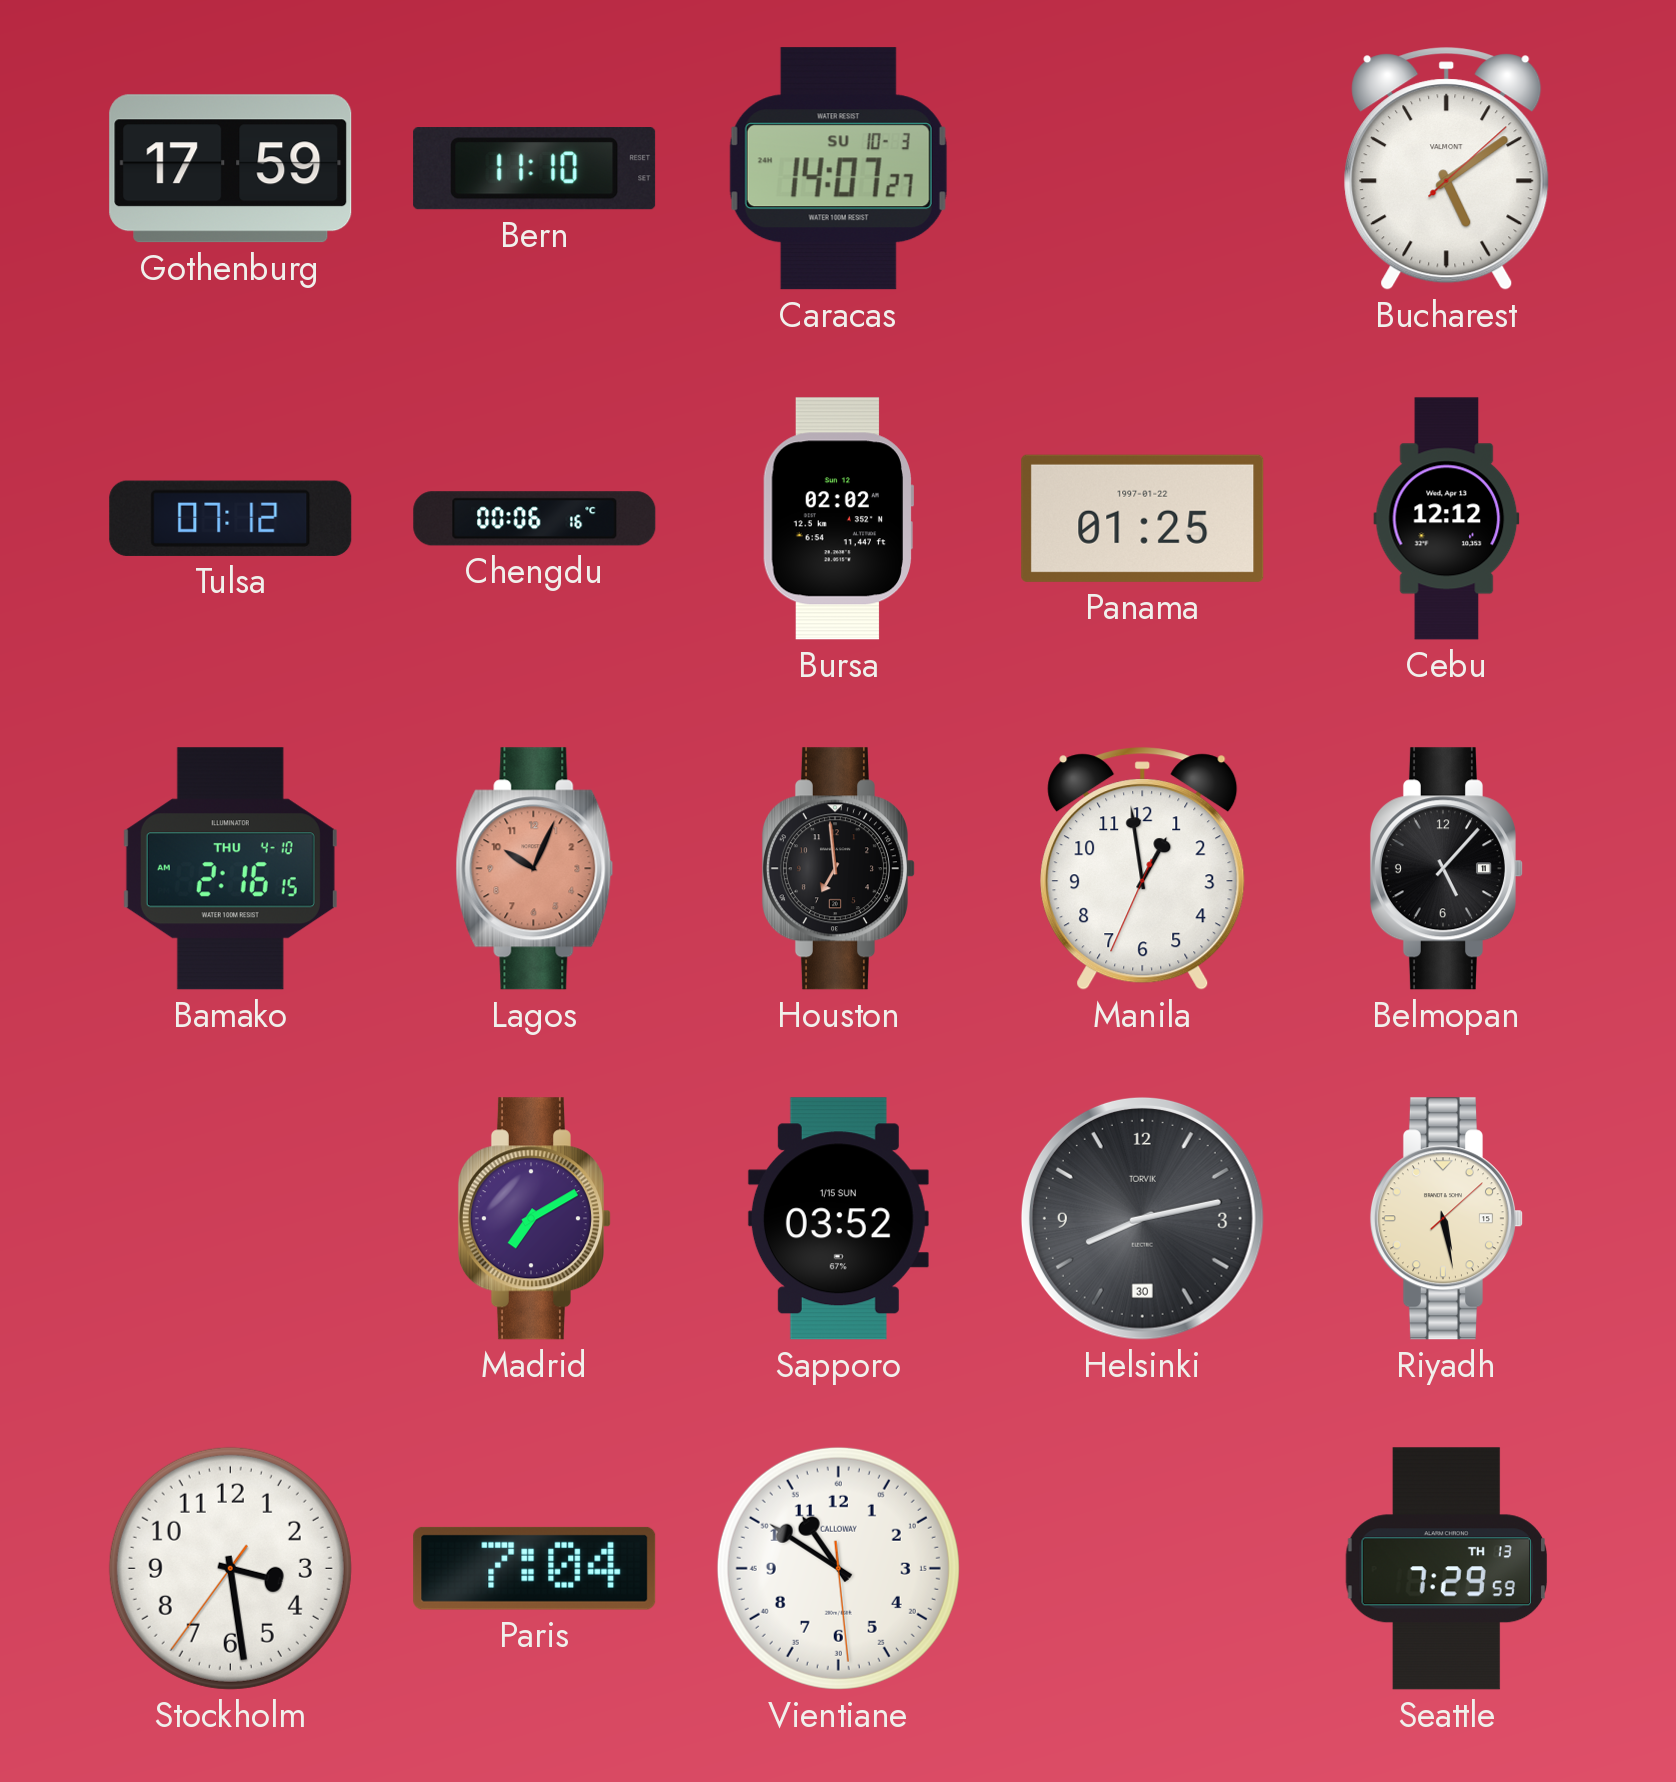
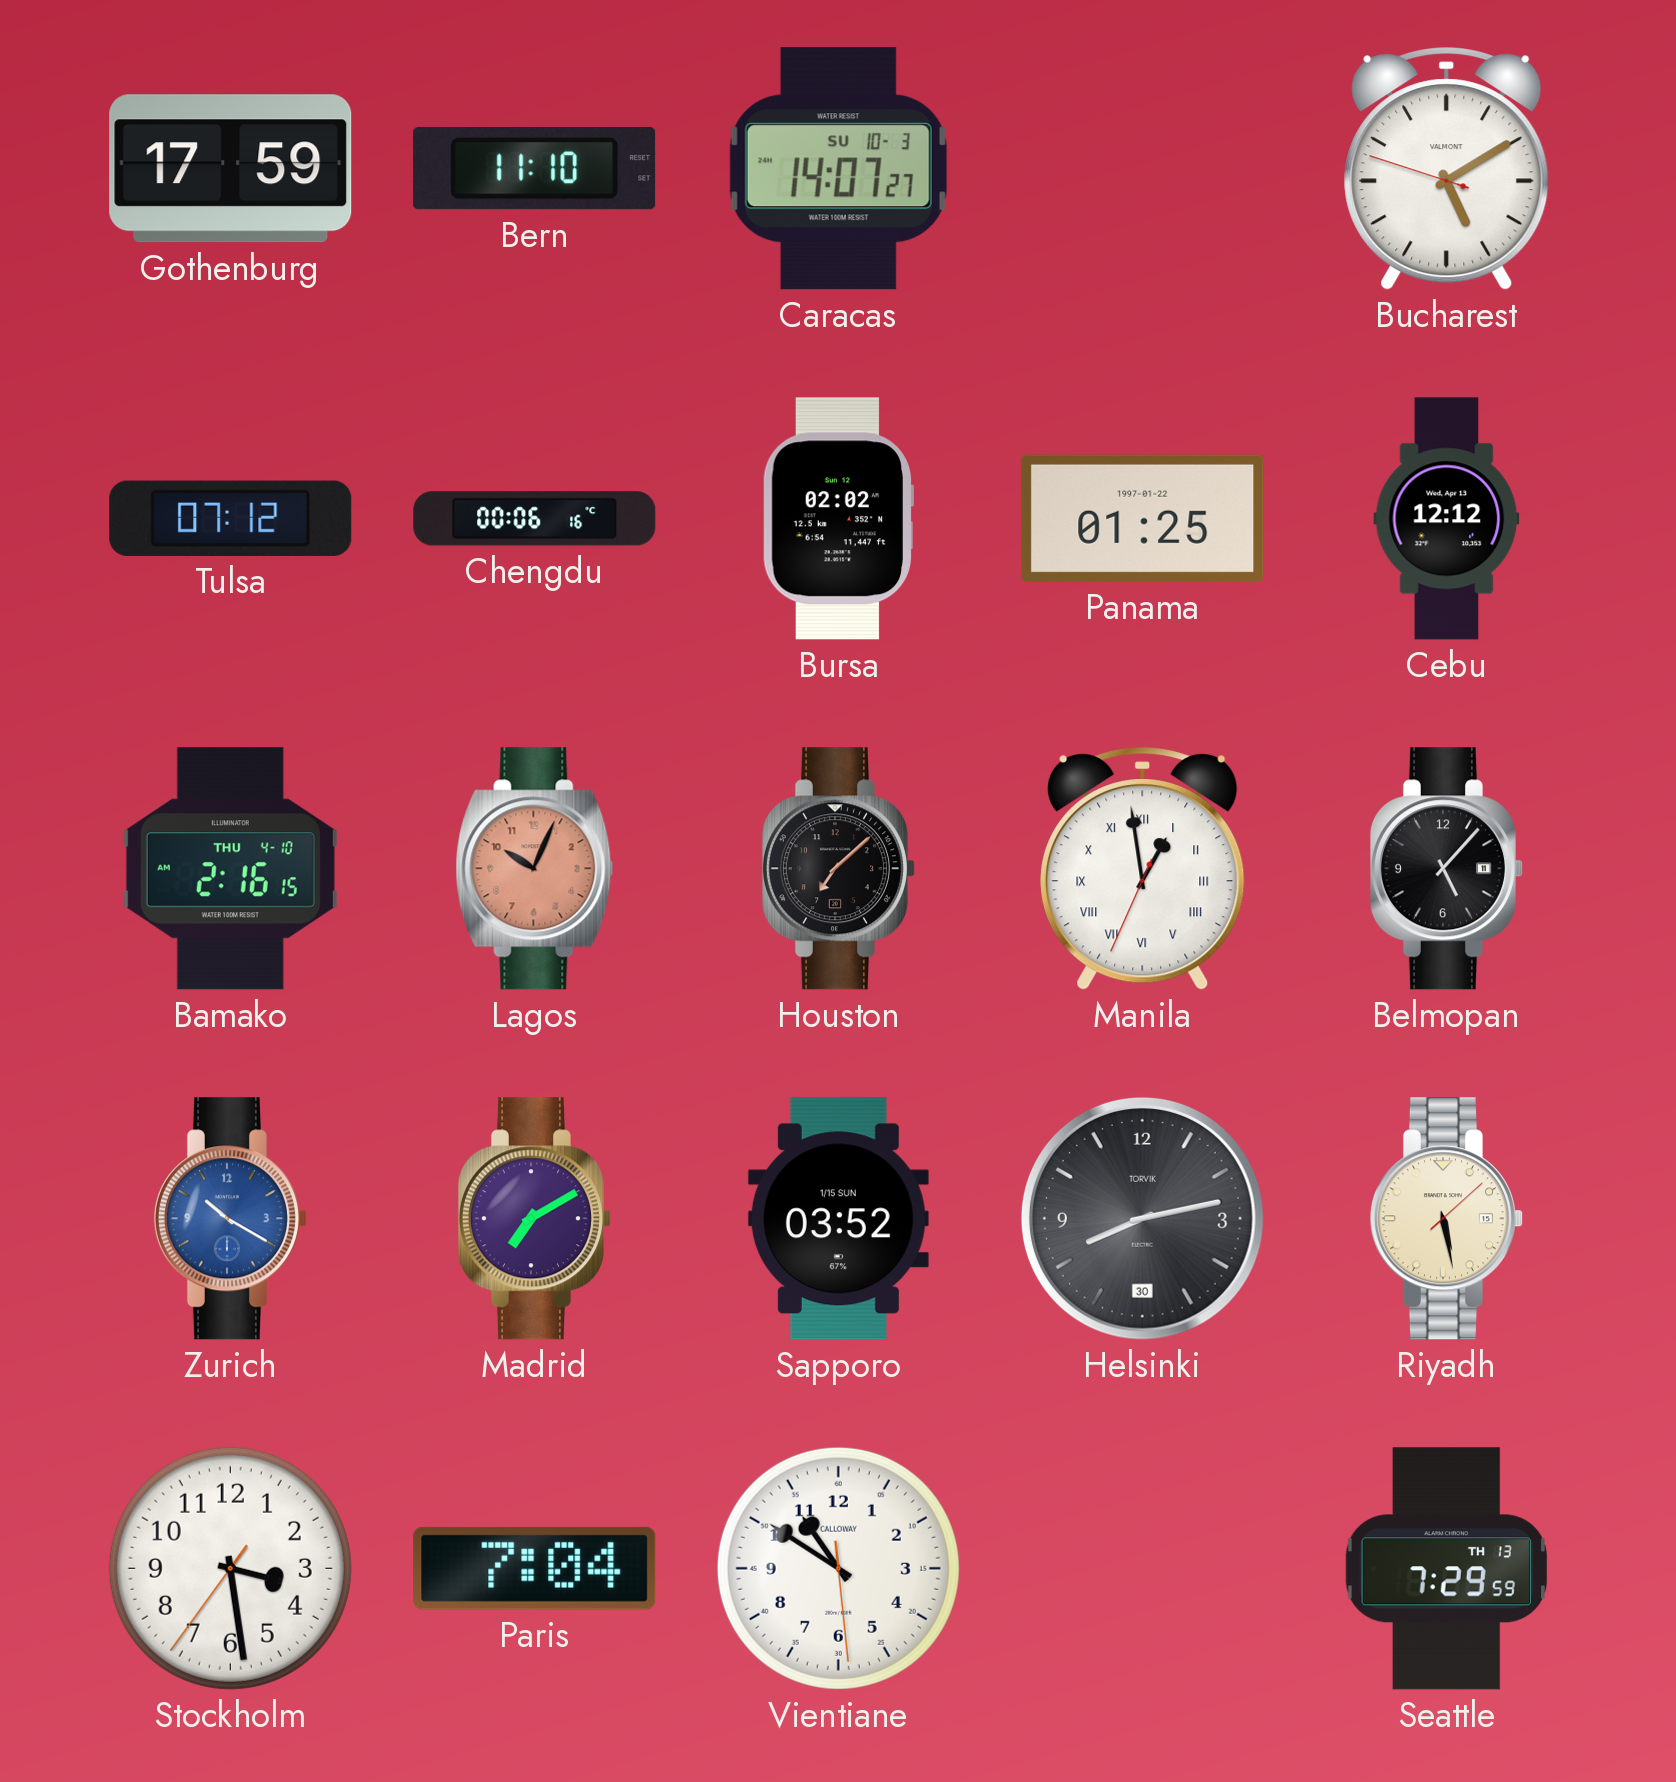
Bucharest: 5:09:08 -> 5:09:48
Houston: 6:59 -> 7:08
Manila numerals: Arabic -> Roman
Zurich: none -> 10:20
